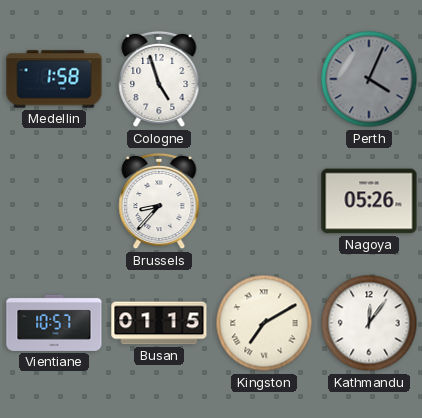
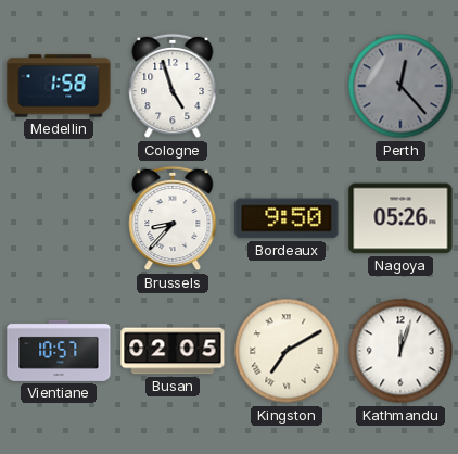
Perth: 4:04 -> 12:23
Bordeaux: none -> 9:50
Busan: 01:15 -> 02:05
Kathmandu: 12:06 -> 12:03
